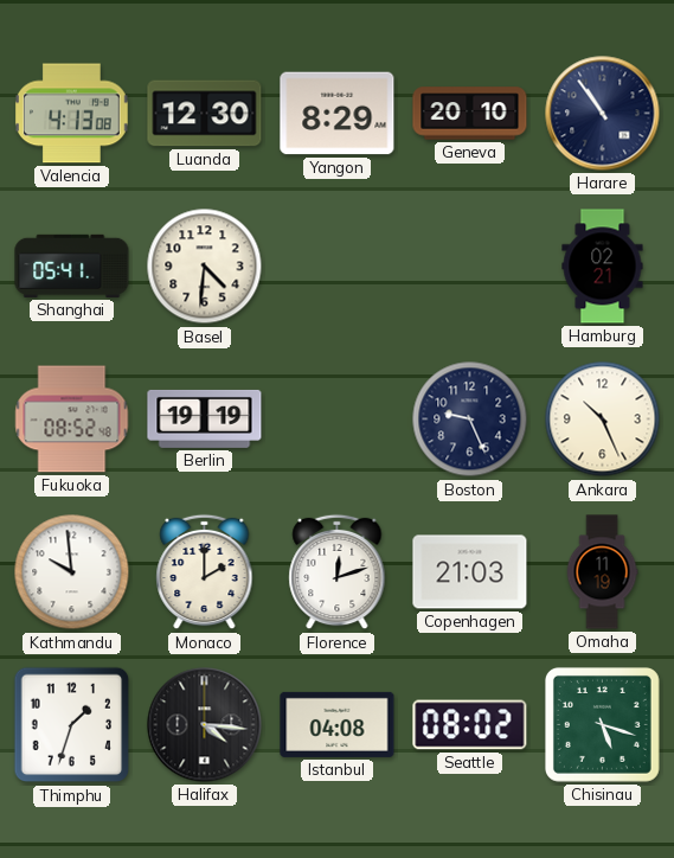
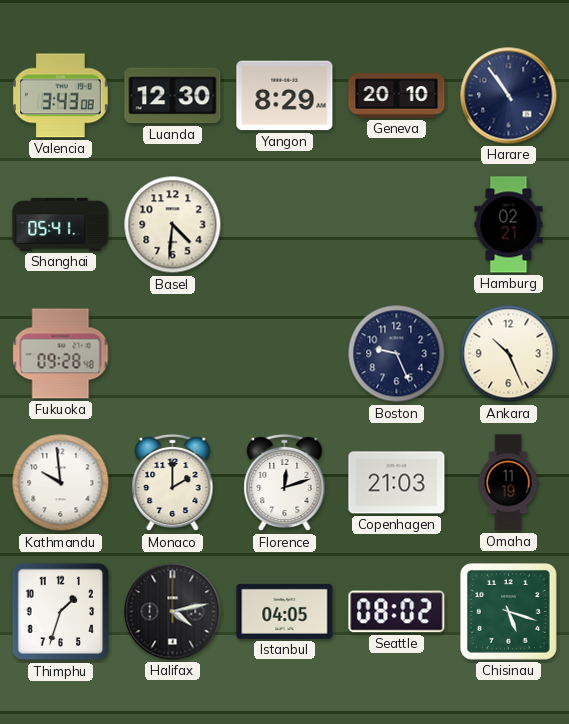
Valencia: 4:13 -> 3:43
Fukuoka: 08:52 -> 09:28
Berlin: 19:19 -> none
Halifax: 4:16 -> 4:13
Istanbul: 04:08 -> 04:05
